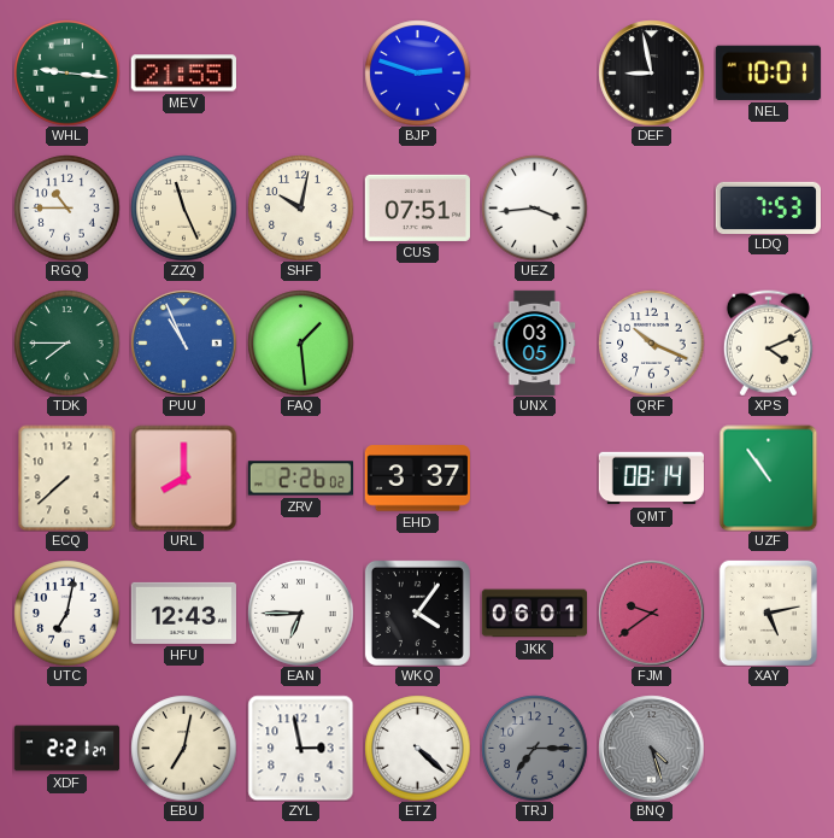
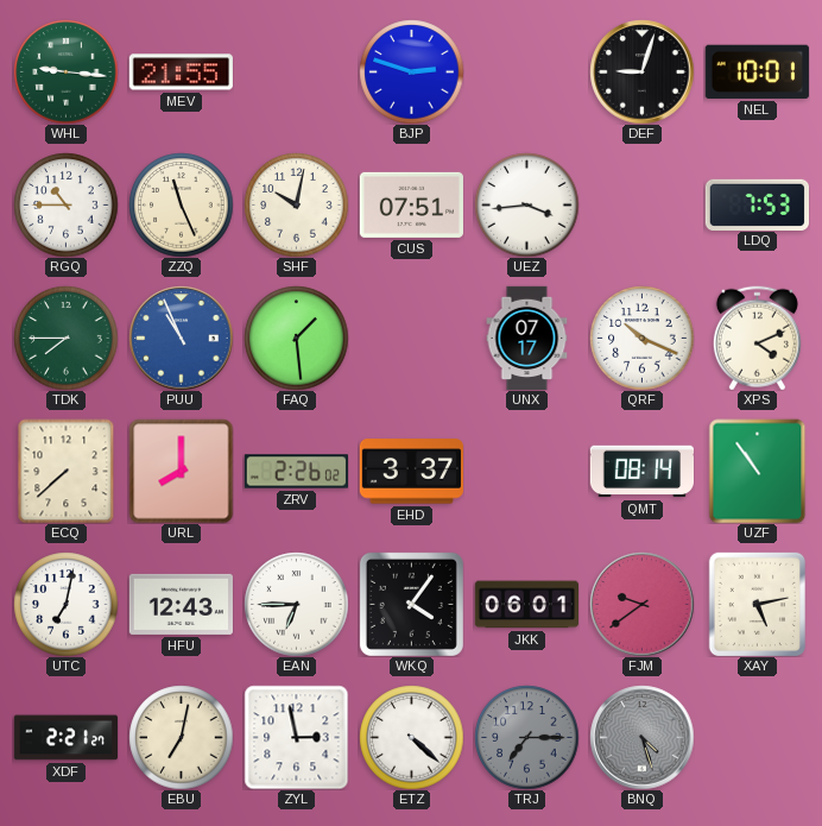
DEF: 8:58 -> 9:03
UNX: 03:05 -> 07:17
